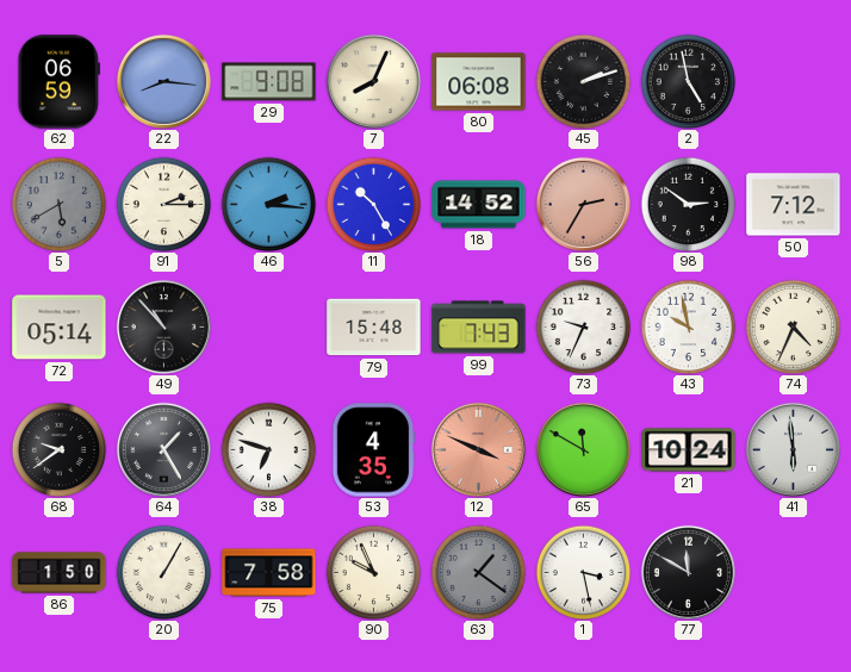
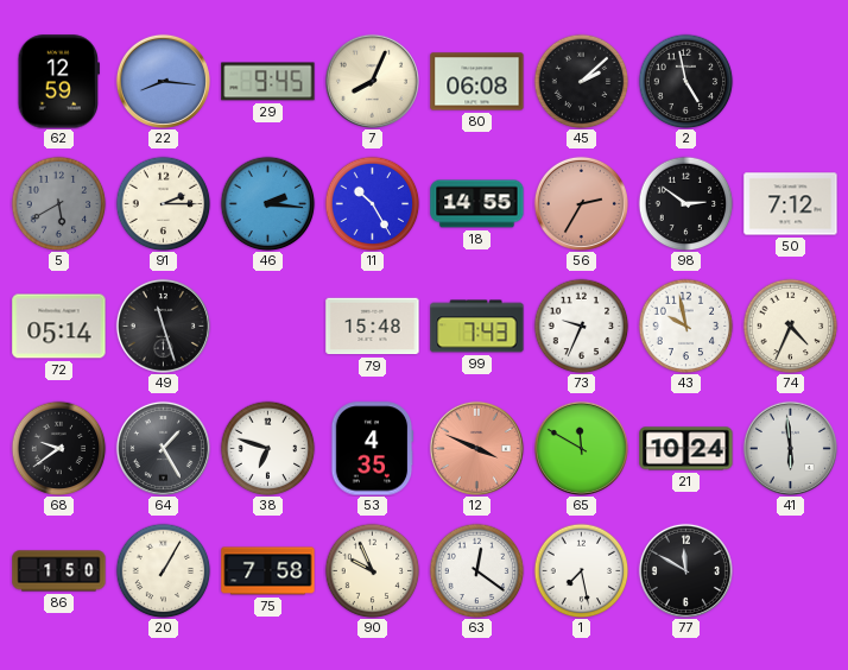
62: 06:59 -> 12:59
29: 9:08 -> 9:45
45: 2:12 -> 2:08
18: 14:52 -> 14:55
49: 10:53 -> 11:27
63: 1:21 -> 12:21
63 dial: grey -> white
1: 3:28 -> 7:28
